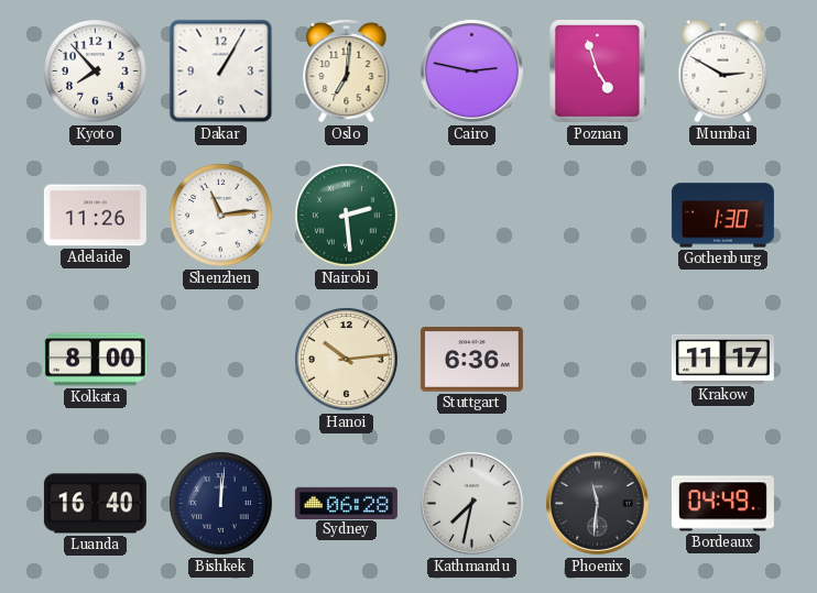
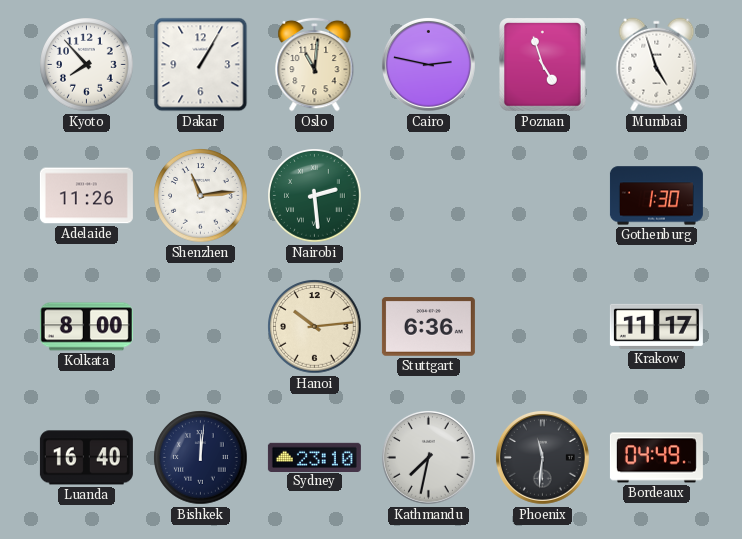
Oslo: 7:01 -> 11:01
Mumbai: 2:50 -> 4:57
Sydney: 06:28 -> 23:10
